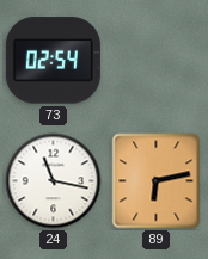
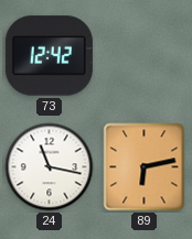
73: 02:54 -> 12:42
